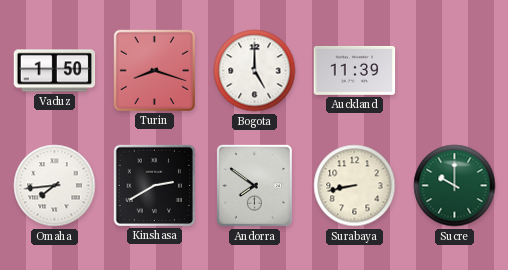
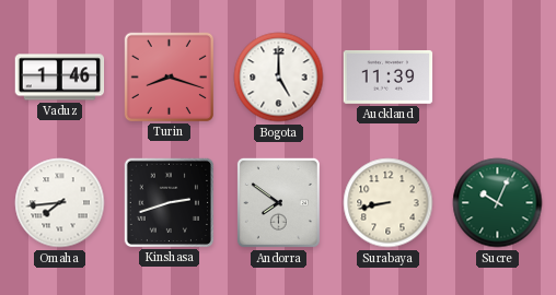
Vaduz: 1:50 -> 1:46
Kinshasa: 2:40 -> 2:42
Sucre: 10:00 -> 10:04
